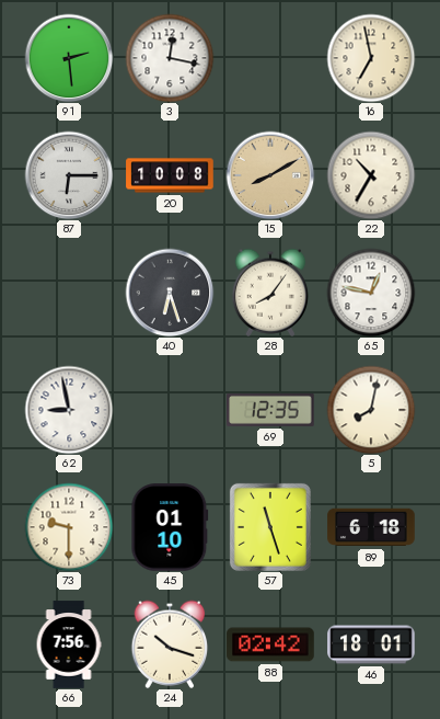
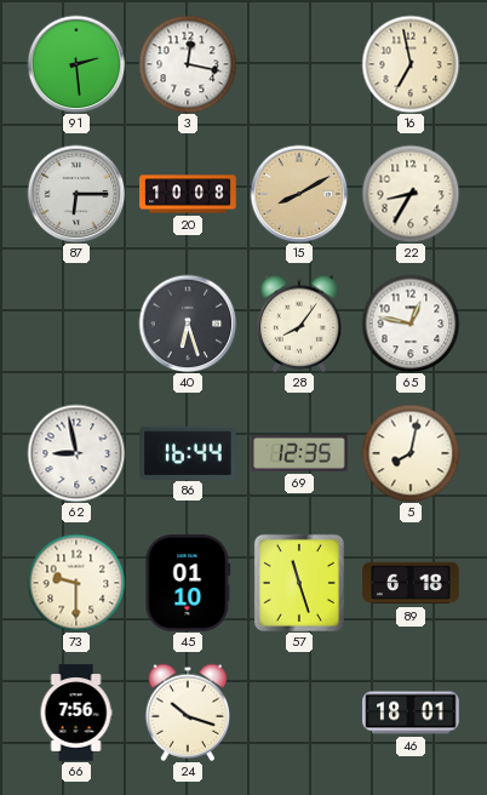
22: 10:35 -> 8:35
86: none -> 16:44
88: 02:42 -> none
